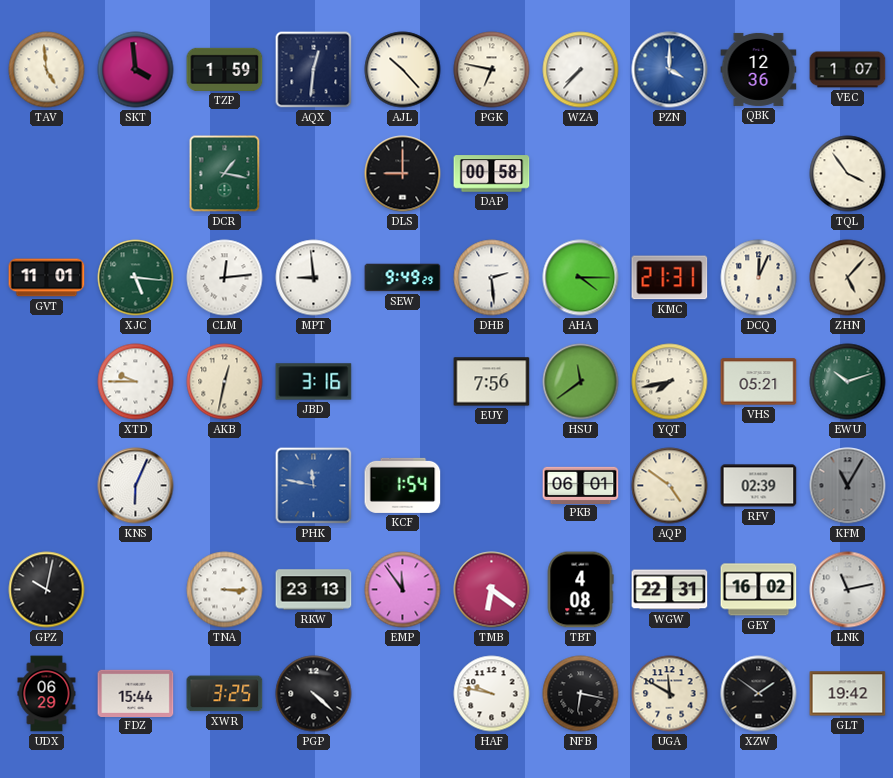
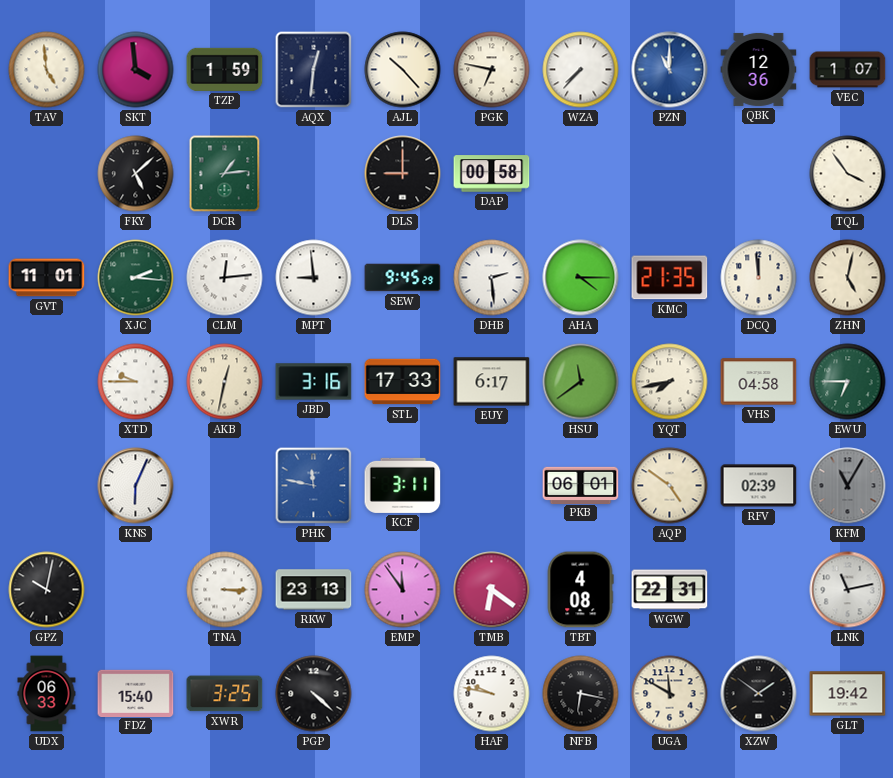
PZN: 4:00 -> 11:00
FKY: none -> 5:08
DCR: 1:17 -> 1:14
XJC: 5:16 -> 2:16
SEW: 9:49 -> 9:45
KMC: 21:31 -> 21:35
DCQ: 12:04 -> 11:59
ZHN: 5:07 -> 5:02
STL: none -> 17:33
EUY: 7:56 -> 6:17
VHS: 05:21 -> 04:58
EWU: 10:12 -> 6:45
KCF: 1:54 -> 3:11
GEY: 16:02 -> none
UDX: 06:29 -> 06:33
FDZ: 15:44 -> 15:40
